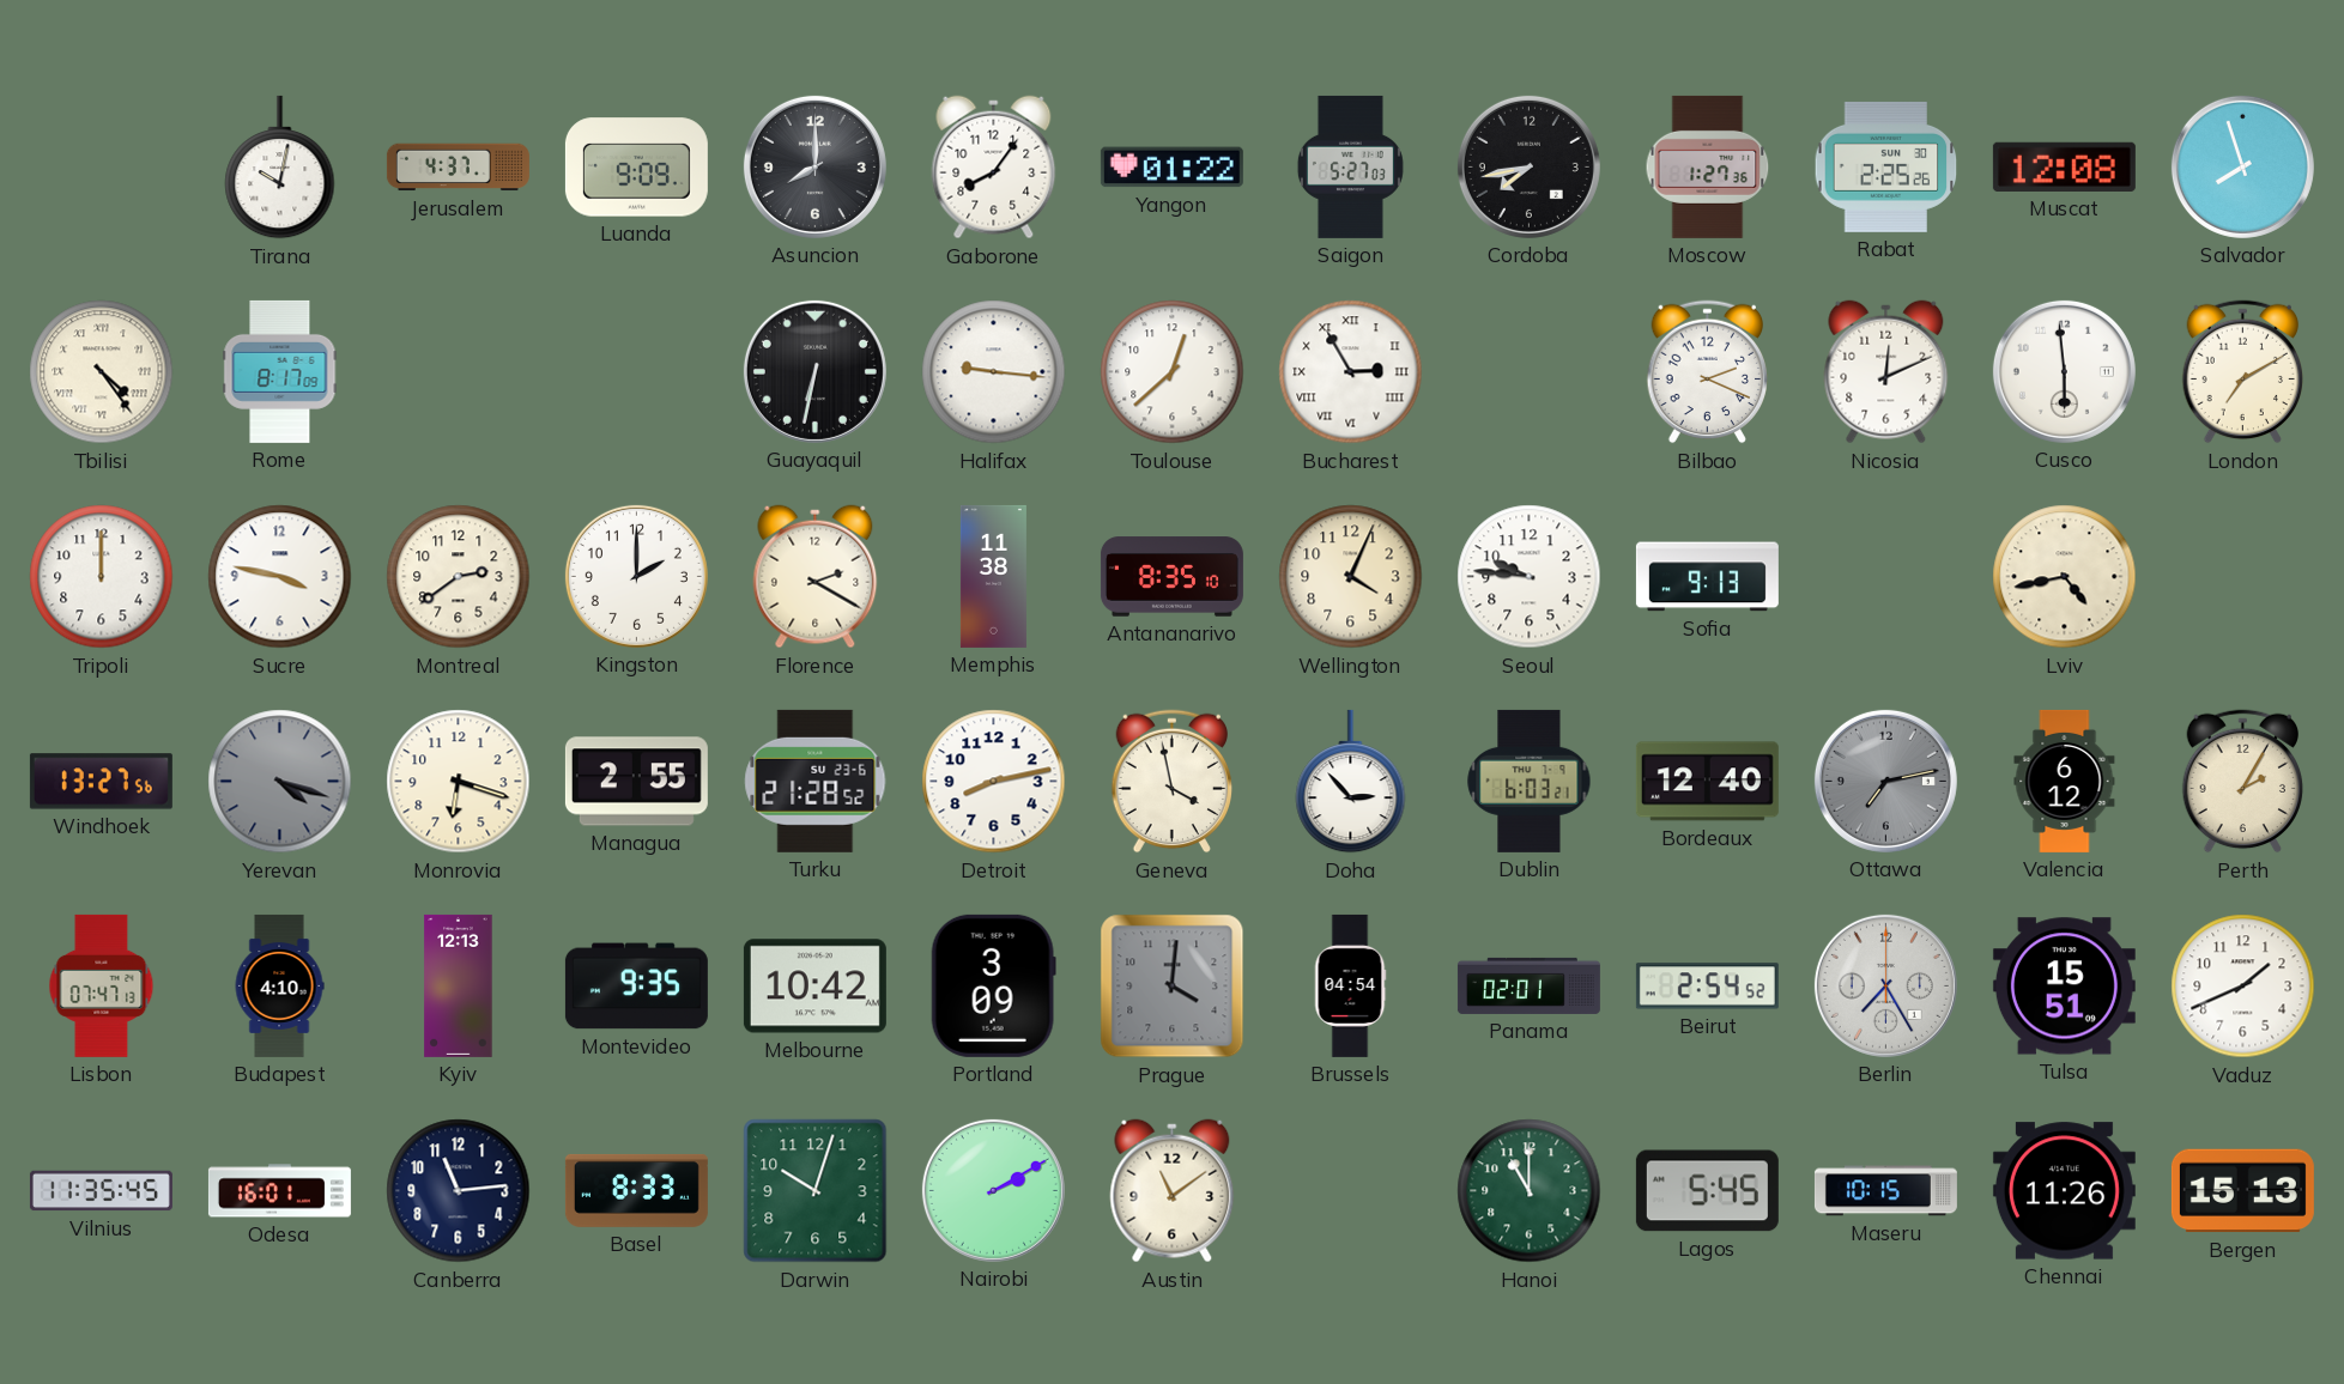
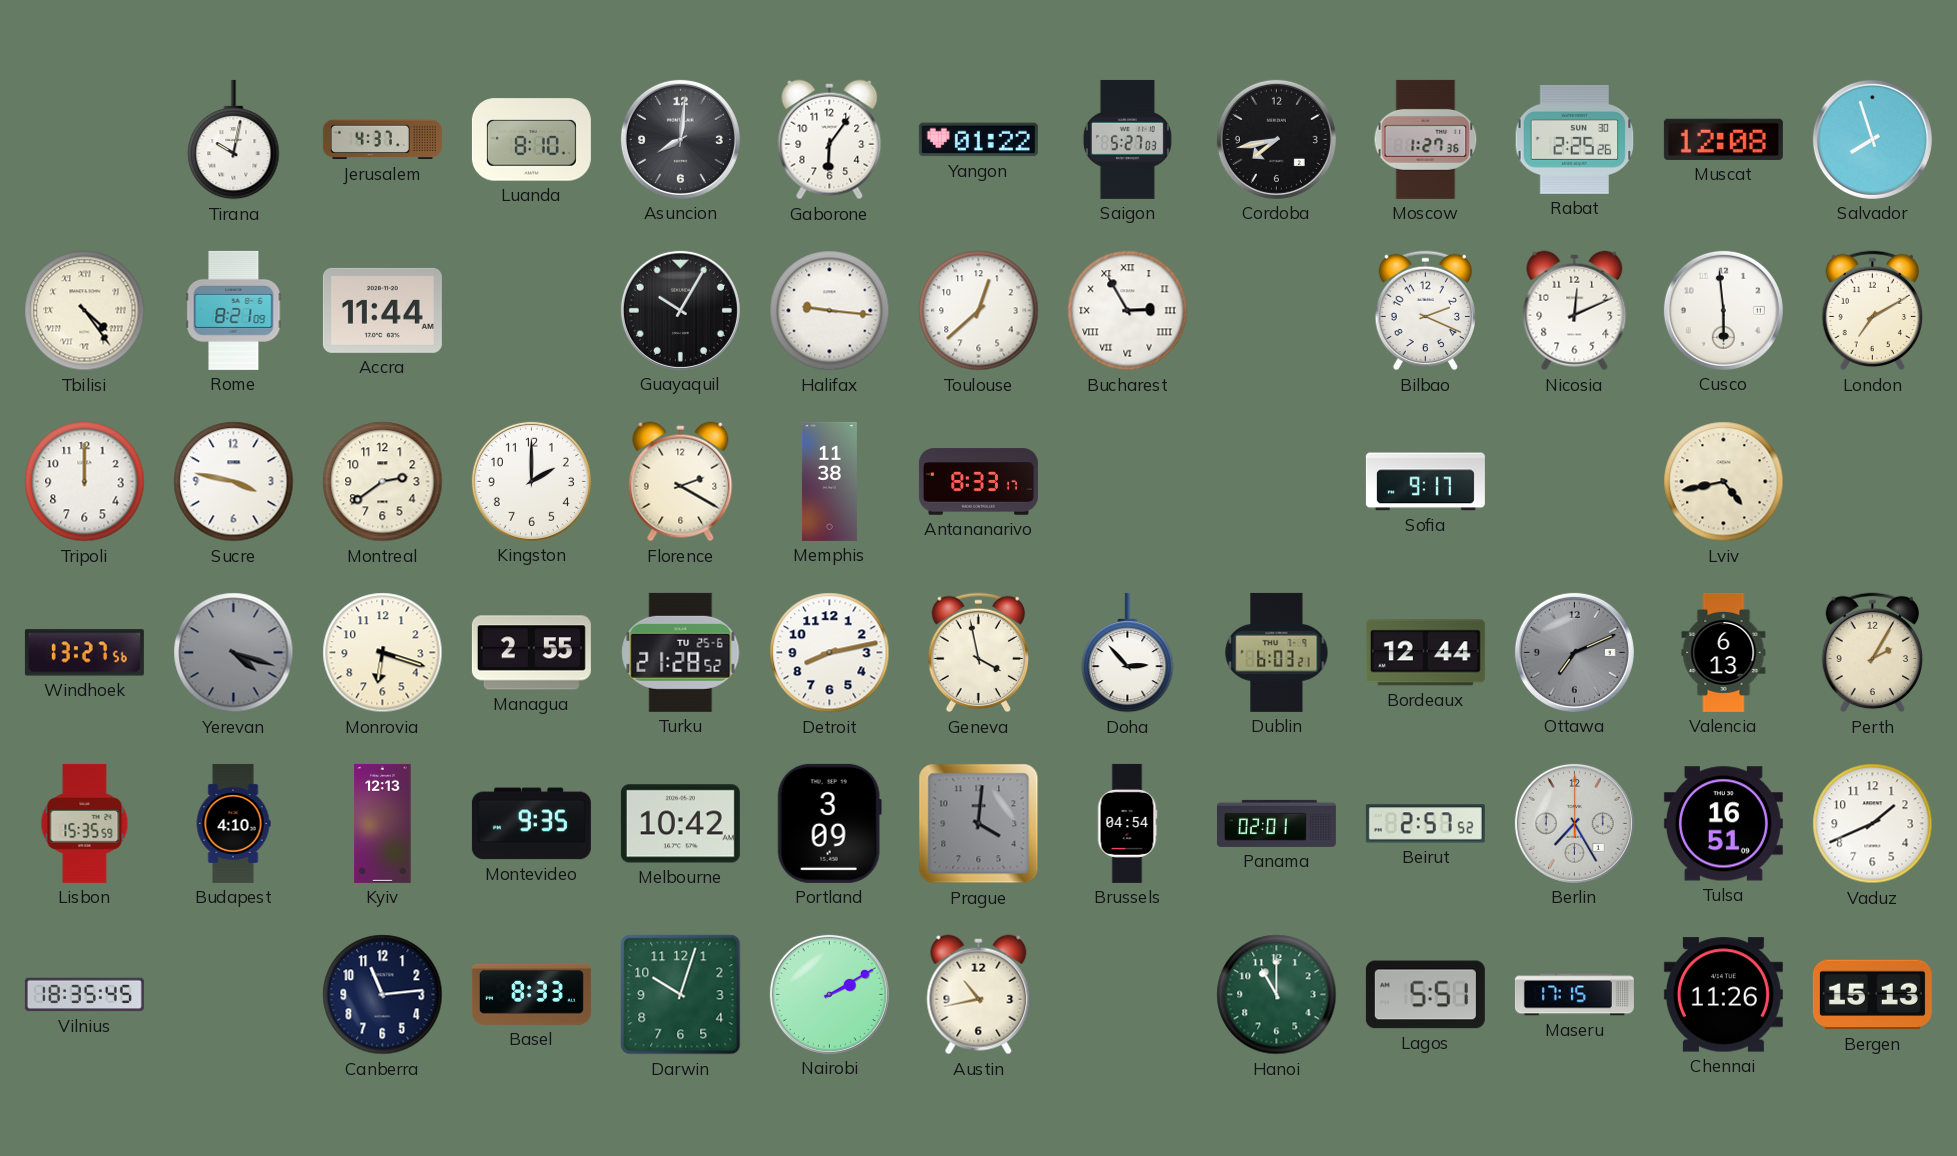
Luanda: 9:09 -> 8:10
Asuncion: 8:00 -> 8:01
Gaborone: 8:06 -> 6:06
Rome: 8:17 -> 8:21
Accra: none -> 11:44
Guayaquil: 6:32 -> 10:05
Antananarivo: 8:35 -> 8:33
Wellington: 4:04 -> none
Seoul: 9:46 -> none
Sofia: 9:13 -> 9:17
Turku date: SU 23-6 -> TU 25-6
Bordeaux: 12:40 -> 12:44
Ottawa: 7:13 -> 7:11
Valencia: 6:12 -> 6:13
Lisbon: 07:47 -> 15:35
Beirut: 2:54 -> 2:57
Tulsa: 15:51 -> 16:51
Vilnius: 11:35 -> 18:35
Odesa: 16:01 -> none
Austin: 11:09 -> 10:43
Lagos: 5:45 -> 5:51
Maseru: 10:15 -> 17:15
